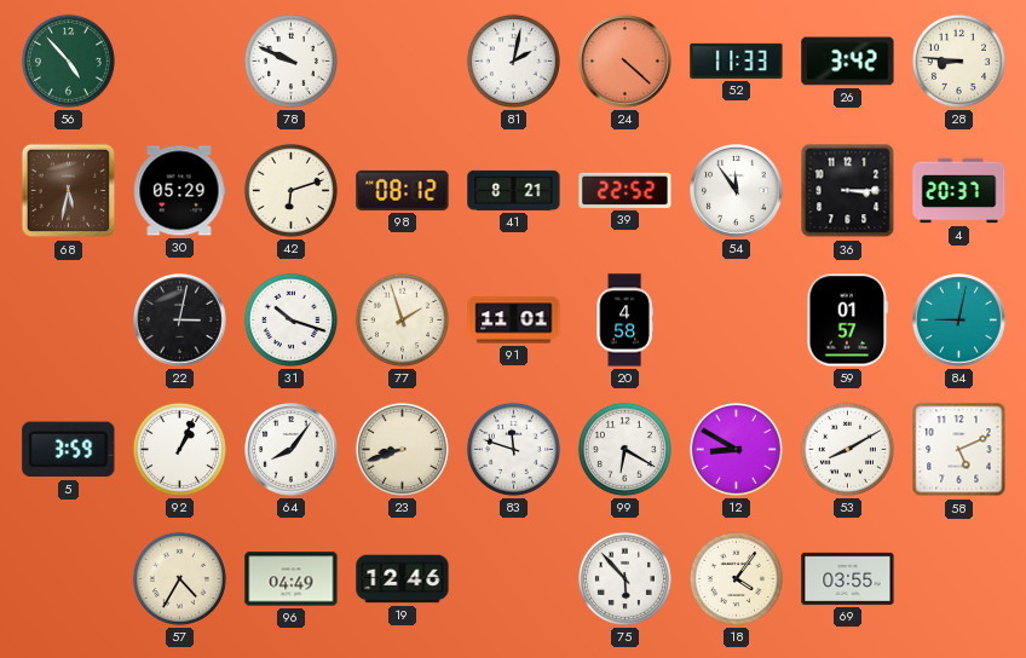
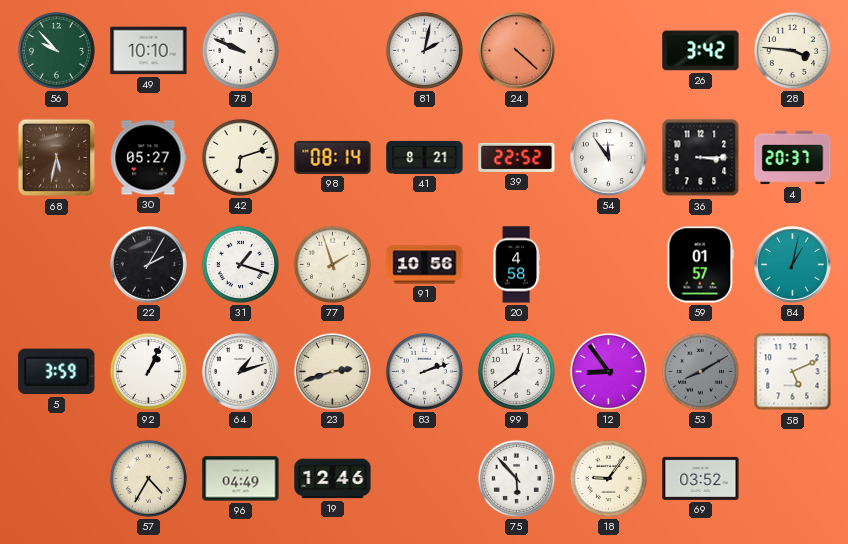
56: 4:53 -> 9:53
49: none -> 10:10
52: 11:33 -> none
28: 8:46 -> 3:46
30: 05:29 -> 05:27
98: 08:12 -> 08:14
22: 3:02 -> 2:05
31: 10:18 -> 1:18
91: 11:01 -> 10:56
84: 9:02 -> 1:02
64: 8:06 -> 1:12
23: 8:42 -> 2:42
83: 11:48 -> 2:12
99: 6:20 -> 12:39
12: 8:50 -> 8:54
53 dial: white -> grey
18: 4:06 -> 9:06
69: 03:55 -> 03:52
